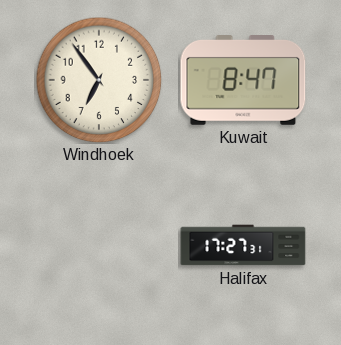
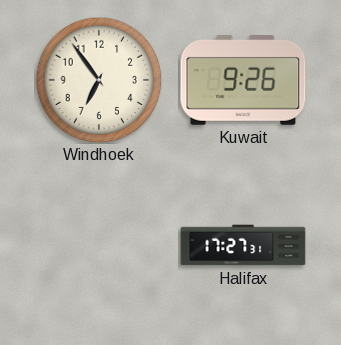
Kuwait: 8:47 -> 9:26
